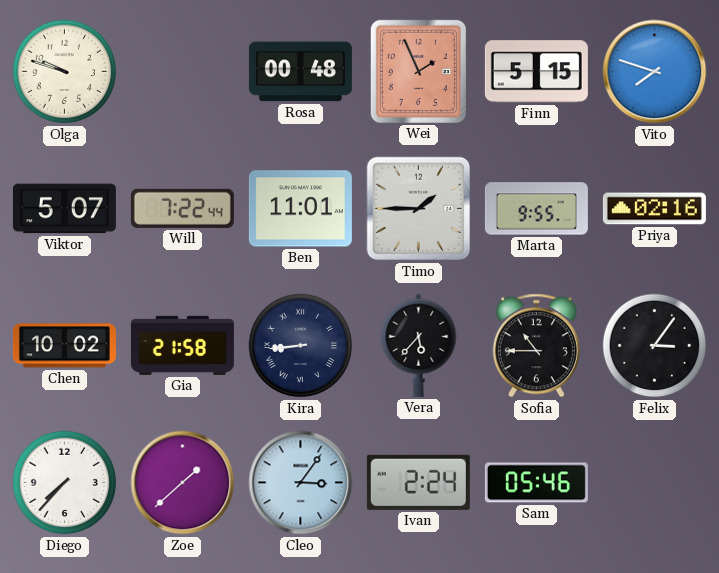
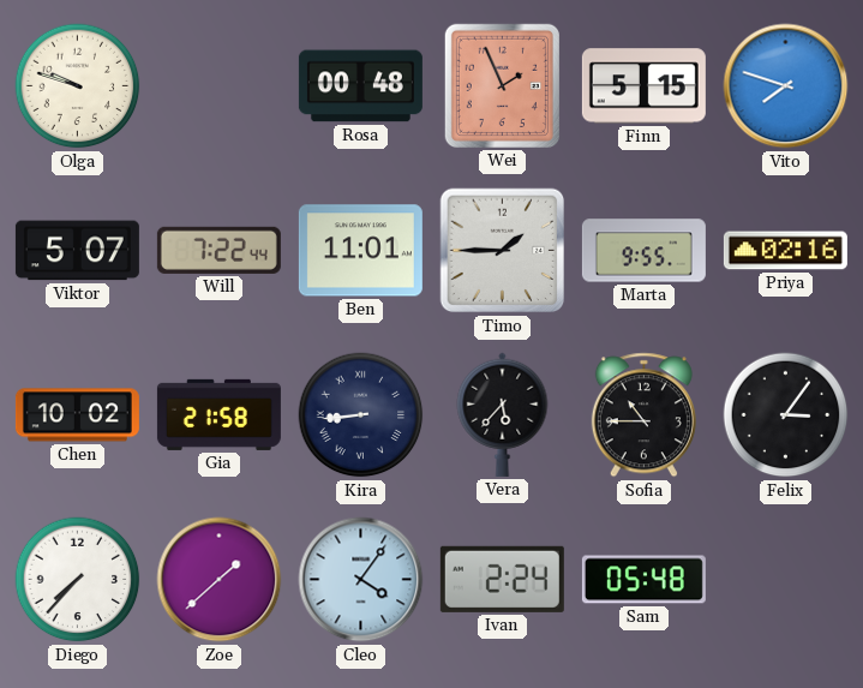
Cleo: 3:06 -> 4:06
Sam: 05:46 -> 05:48
